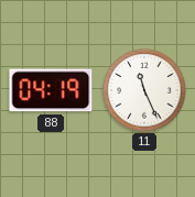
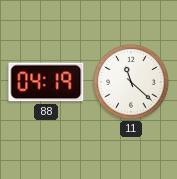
11: 11:26 -> 11:22
